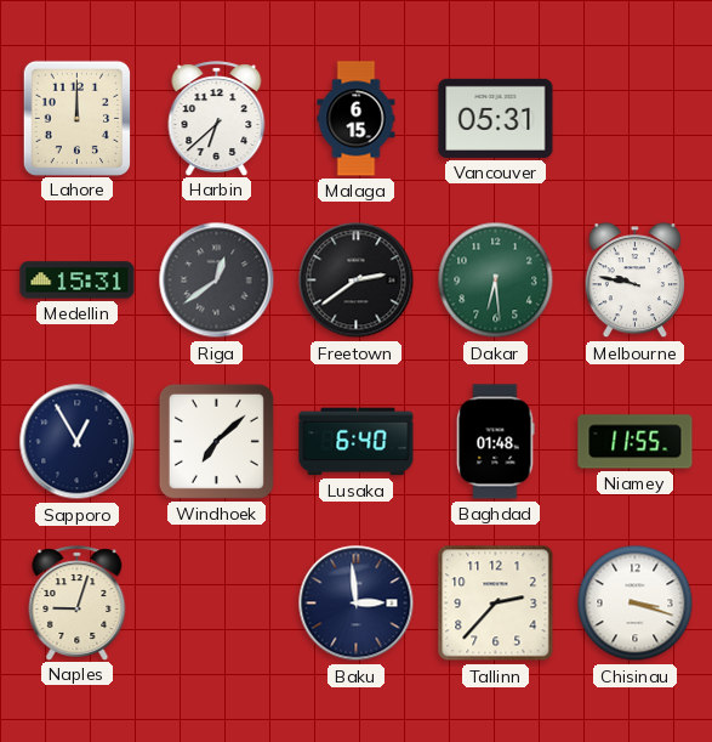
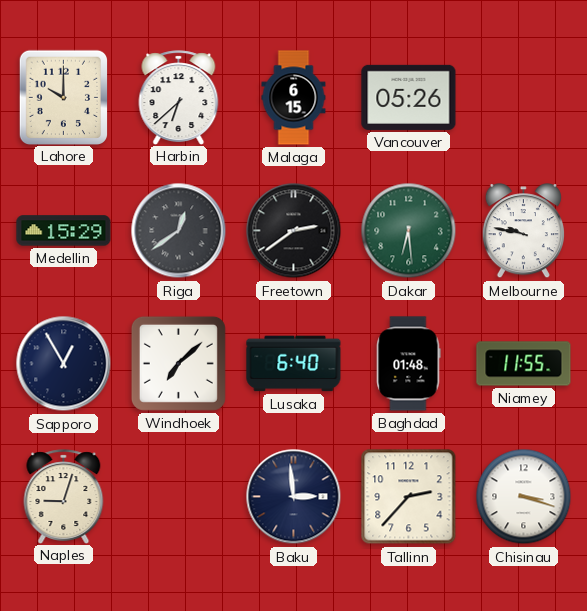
Lahore: 12:00 -> 10:00
Vancouver: 05:31 -> 05:26
Medellin: 15:31 -> 15:29
